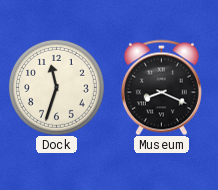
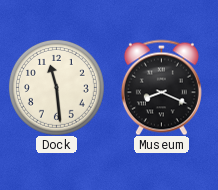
Dock: 11:33 -> 11:29
